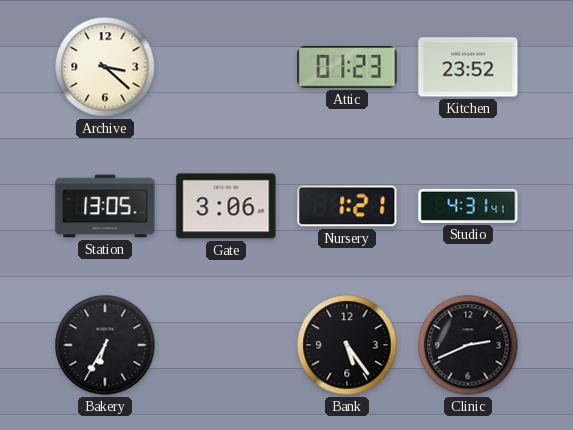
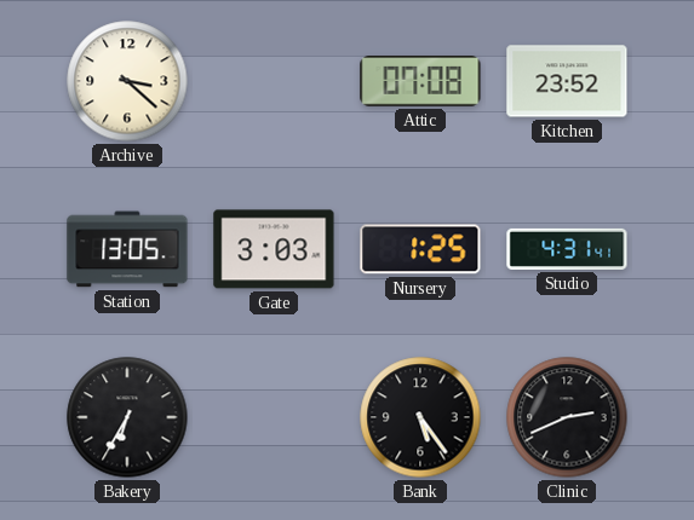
Attic: 01:23 -> 07:08
Gate: 3:06 -> 3:03
Nursery: 1:21 -> 1:25
